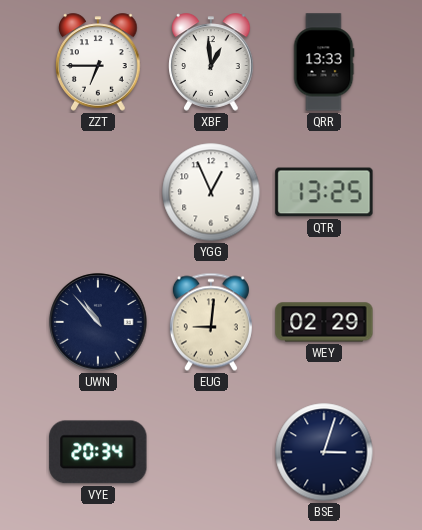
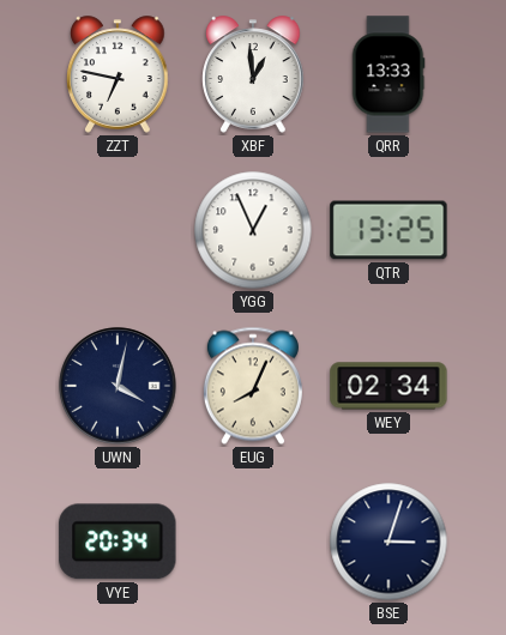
ZZT: 6:45 -> 6:47
UWN: 10:53 -> 4:02
EUG: 9:01 -> 8:04
WEY: 02:29 -> 02:34
